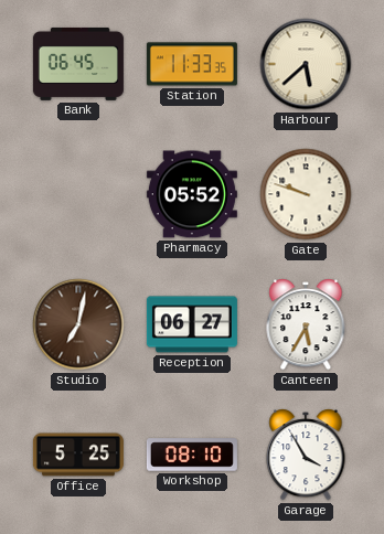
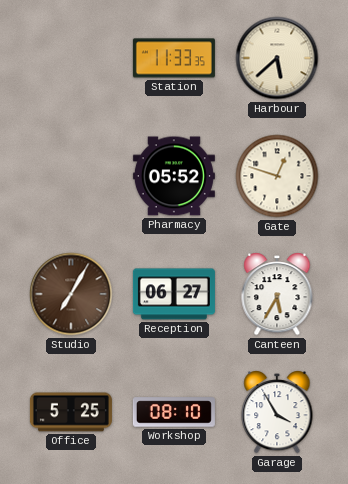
Bank: 06:45 -> none
Gate: 9:48 -> 12:48
Studio: 7:02 -> 7:05
